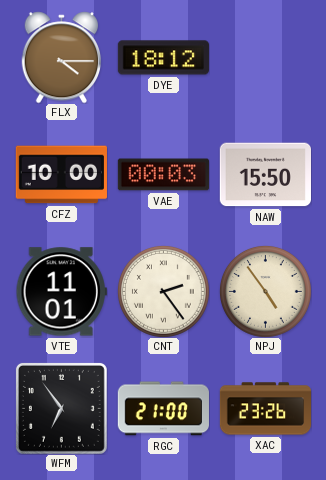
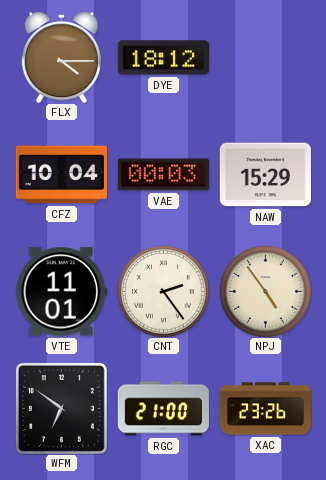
CFZ: 10:00 -> 10:04
NAW: 15:50 -> 15:29
WFM: 6:54 -> 6:51
